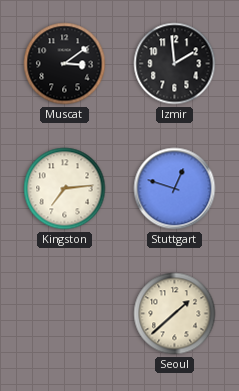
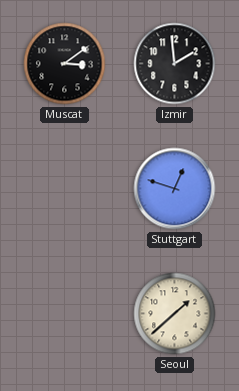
Kingston: 7:14 -> none
